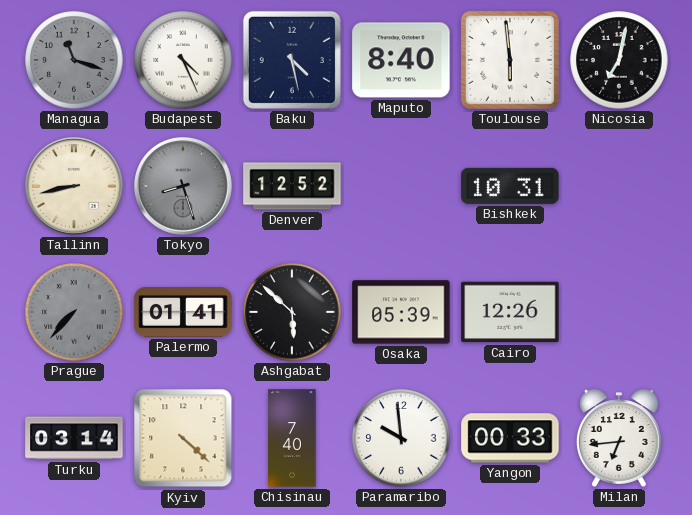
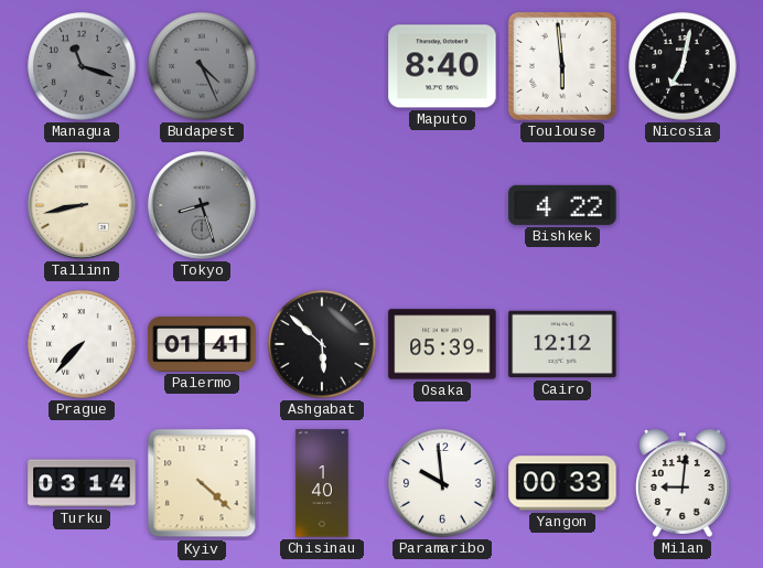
Budapest dial: white -> grey
Baku: 4:28 -> none
Denver: 12:52 -> none
Bishkek: 10:31 -> 4:22
Prague dial: grey -> white
Cairo: 12:26 -> 12:12
Chisinau: 7:40 -> 1:40
Milan: 6:44 -> 9:01
